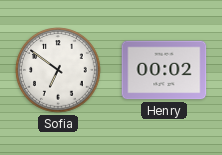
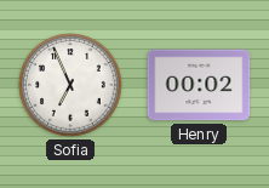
Sofia: 6:51 -> 6:56
